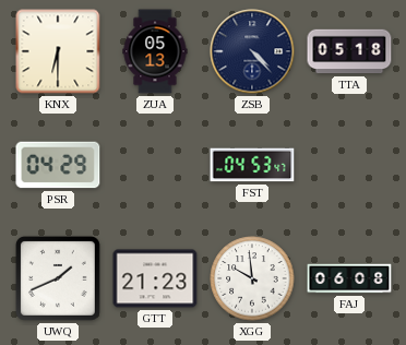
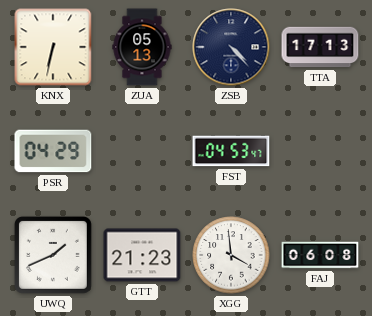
KNX: 6:30 -> 6:32
TTA: 05:18 -> 17:13
XGG: 9:59 -> 3:59
